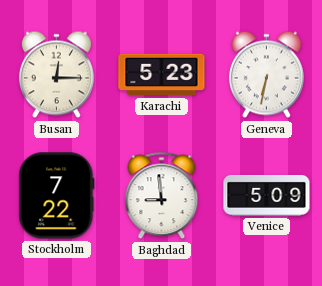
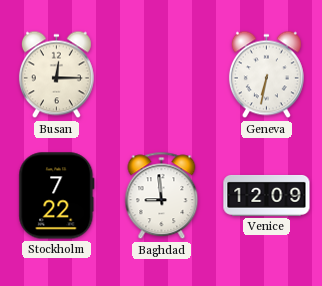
Karachi: 5:23 -> none
Venice: 5:09 -> 12:09
